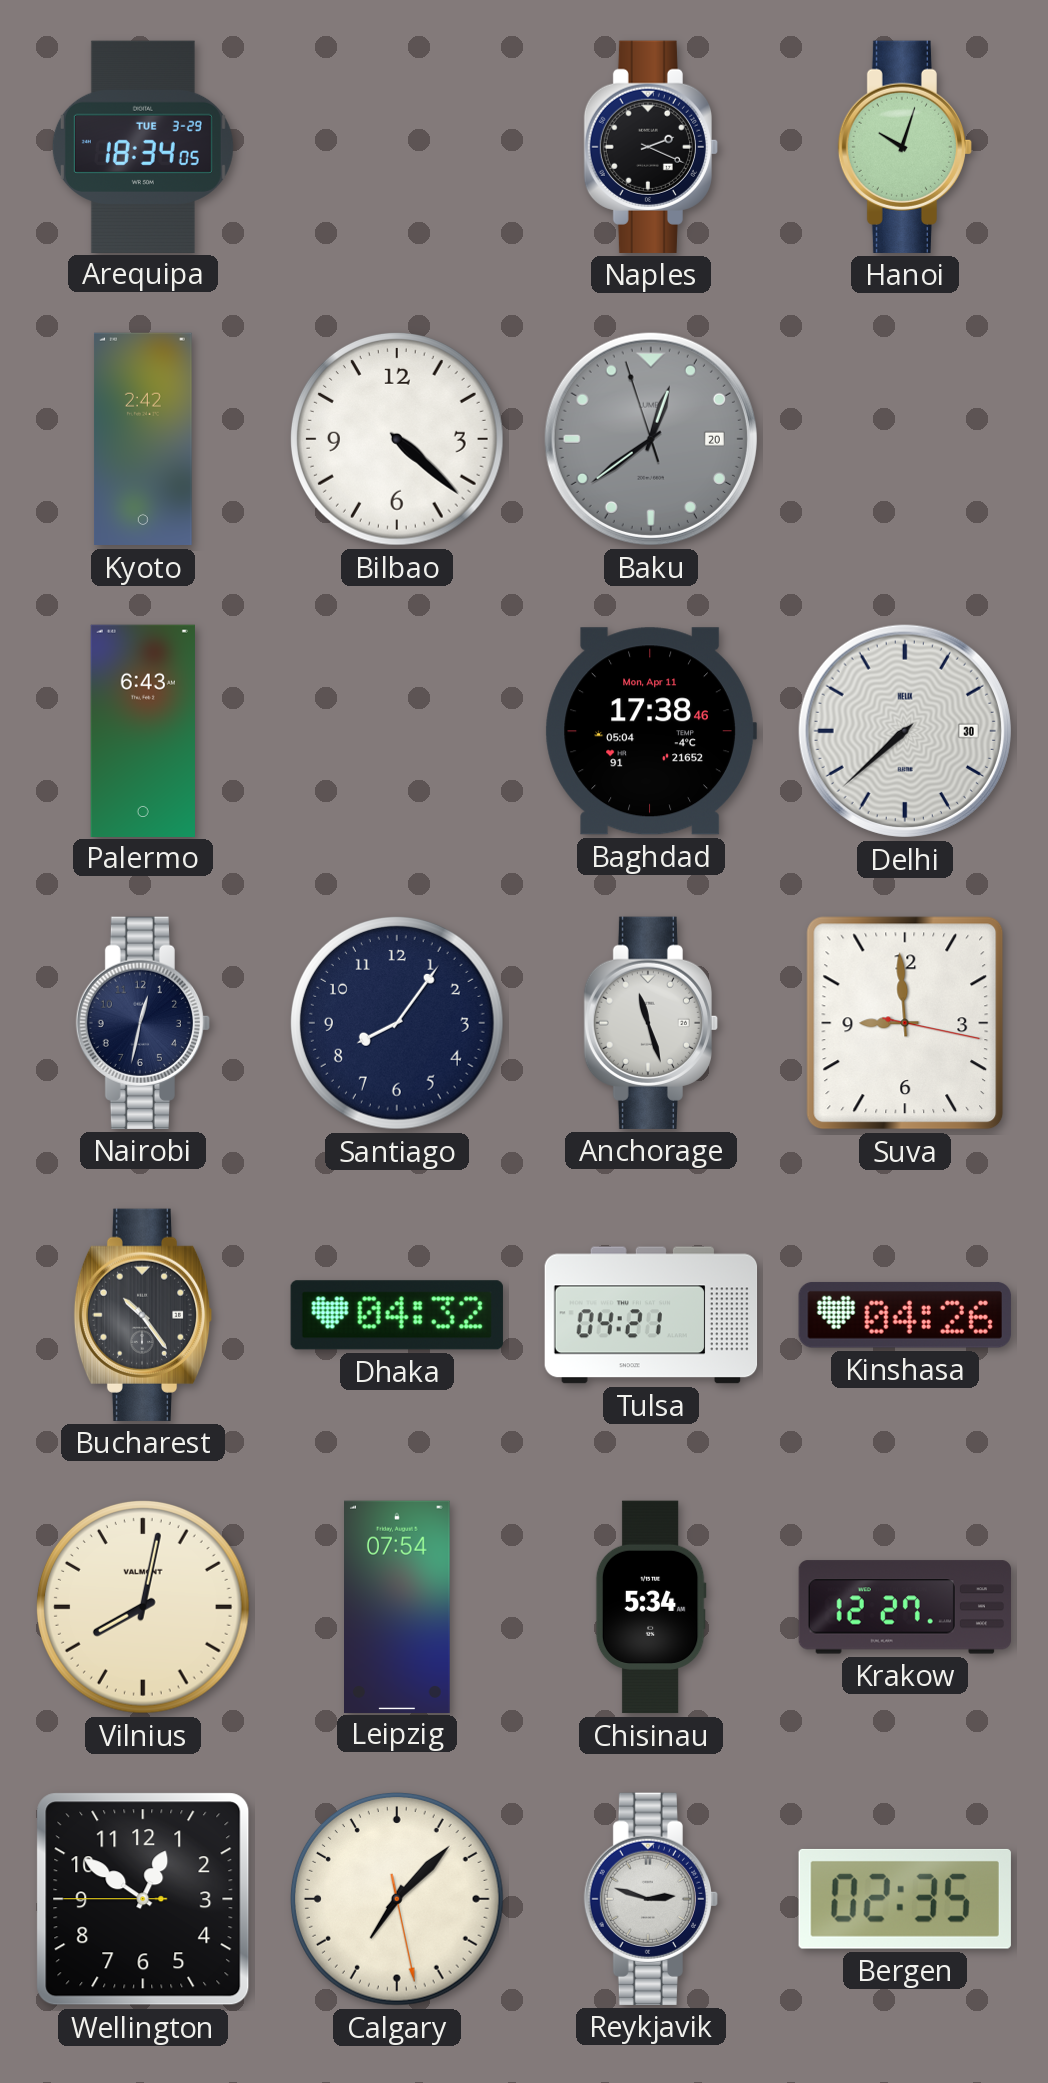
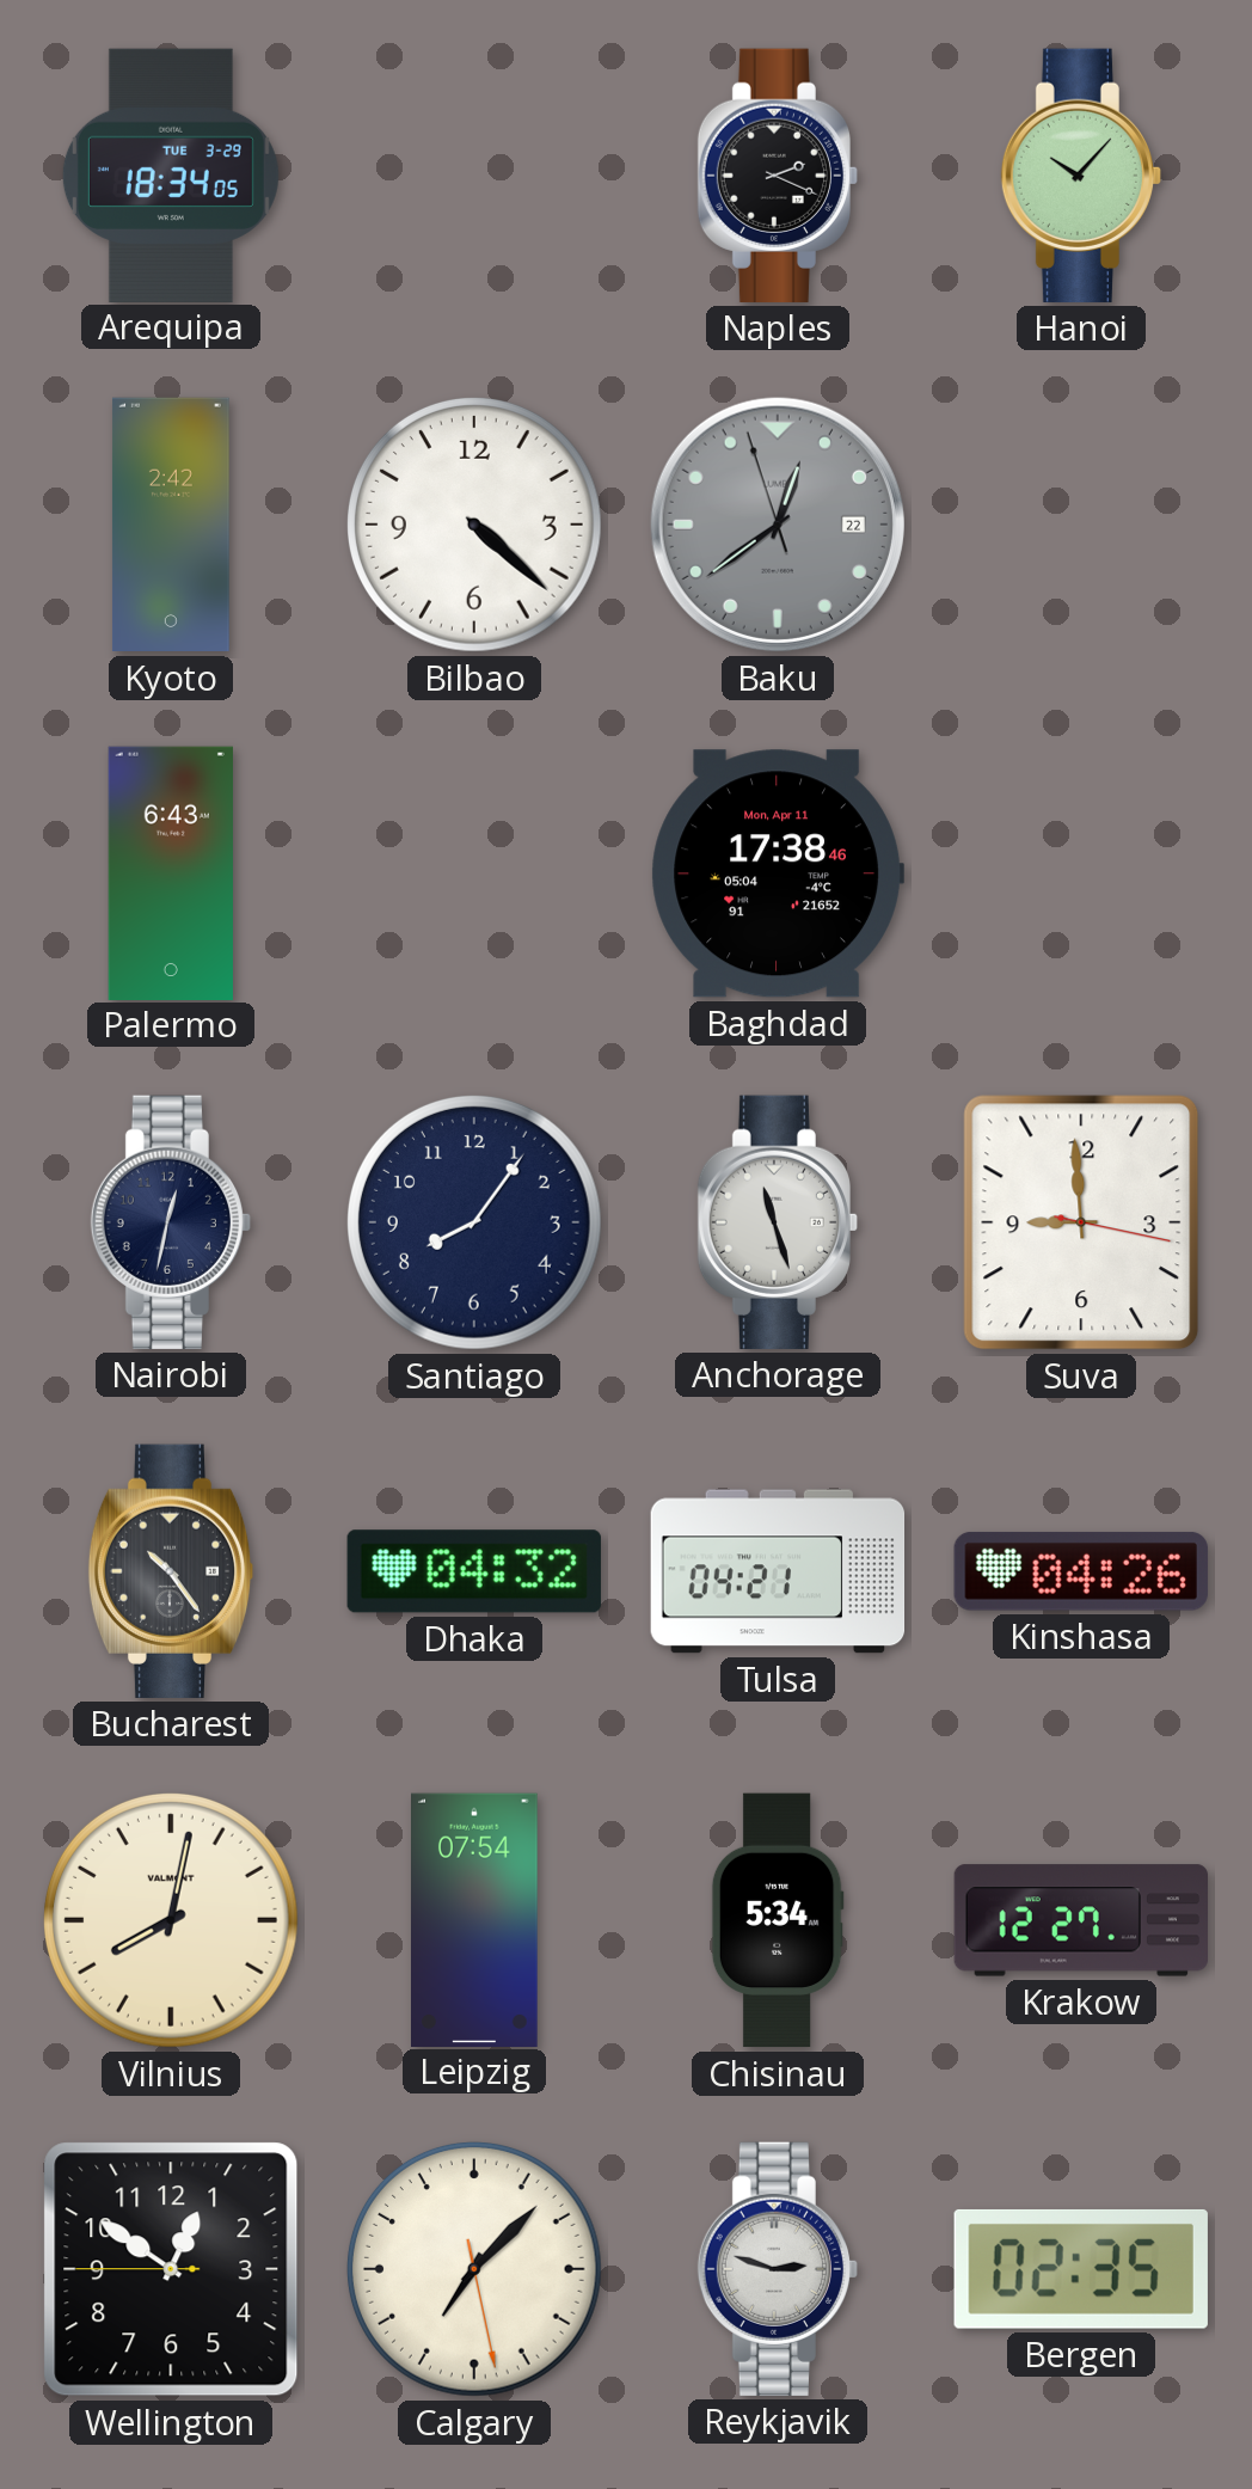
Hanoi: 10:03 -> 10:07
Baku date: 20 -> 22
Delhi: 7:38 -> none
